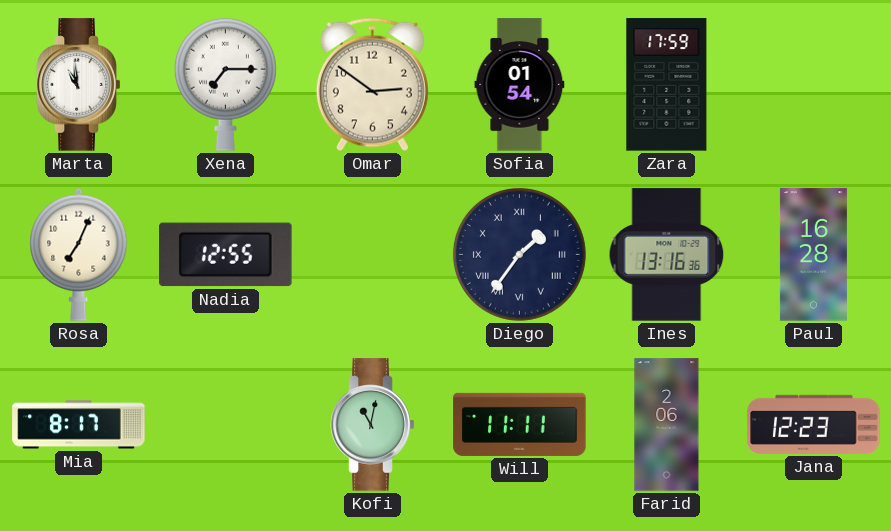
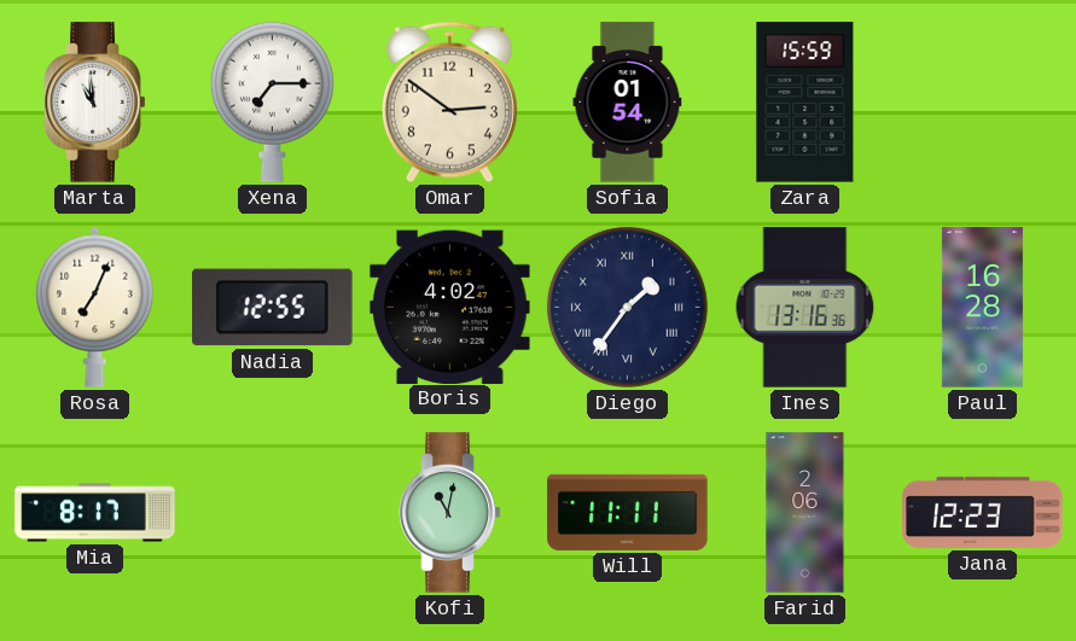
Zara: 17:59 -> 15:59
Boris: none -> 4:02
